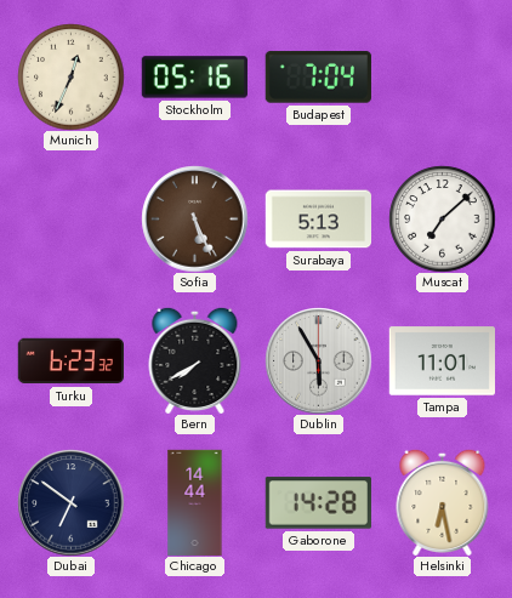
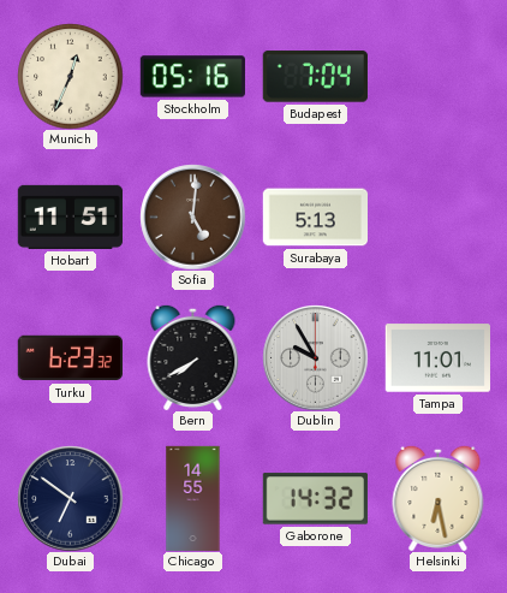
Hobart: none -> 11:51
Sofia: 5:26 -> 5:01
Muscat: 7:08 -> none
Dublin: 5:55 -> 9:55
Chicago: 14:44 -> 14:55
Gaborone: 14:28 -> 14:32
